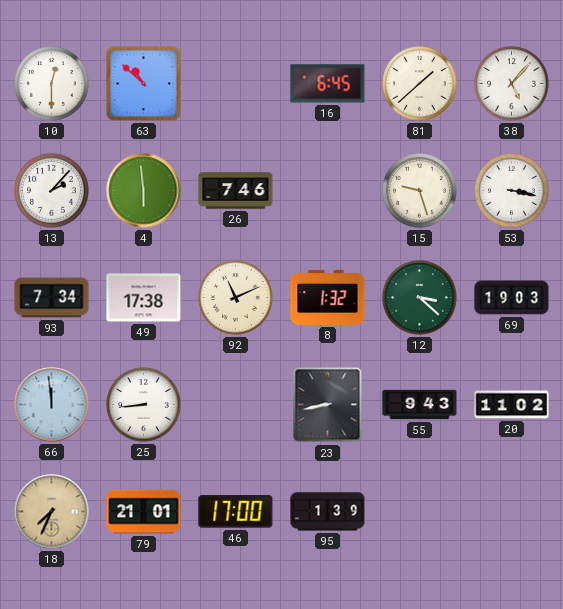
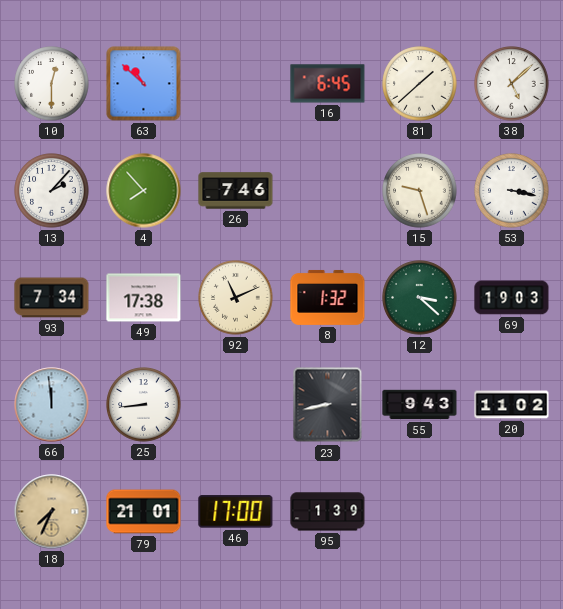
38: 5:07 -> 5:08
4: 5:59 -> 7:53
